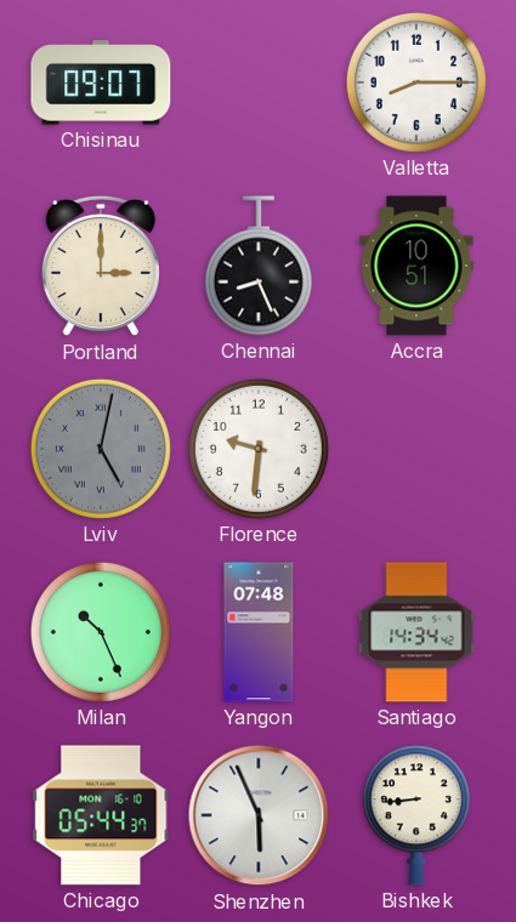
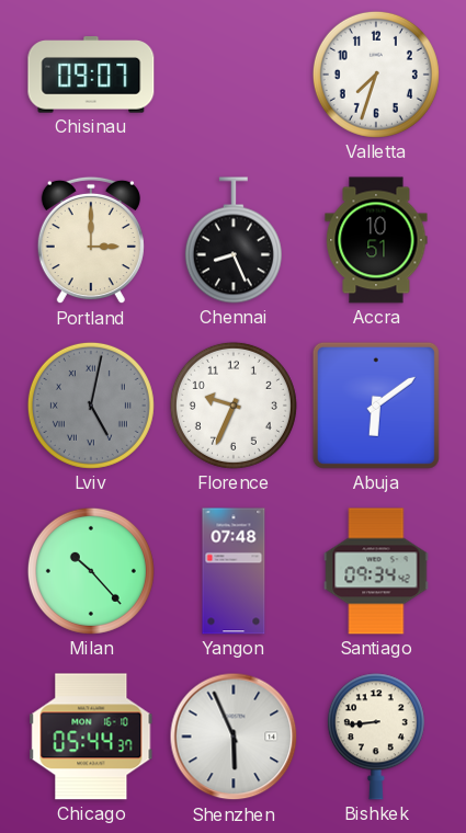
Valletta: 8:15 -> 7:33
Florence: 9:31 -> 9:34
Abuja: none -> 6:09
Milan: 10:26 -> 10:23
Santiago: 14:34 -> 09:34
